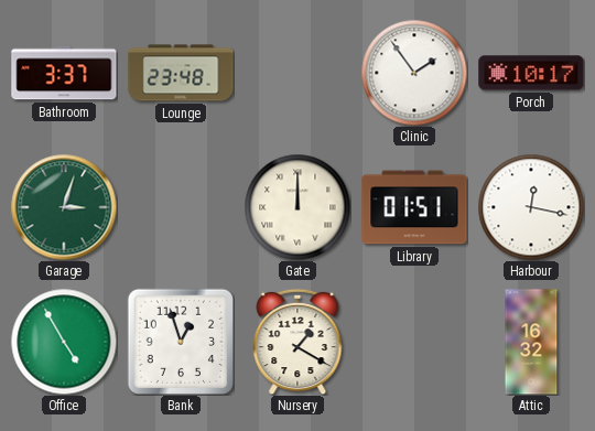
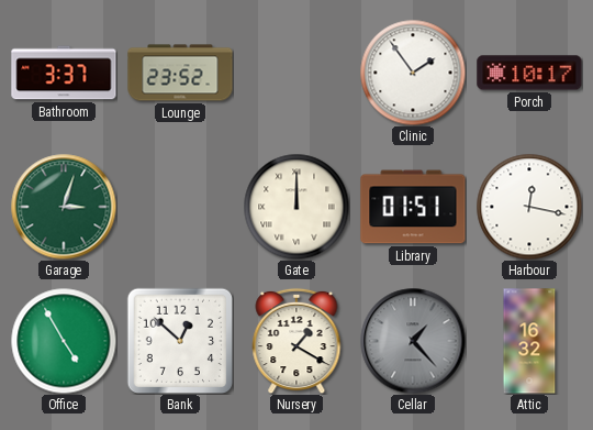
Lounge: 23:48 -> 23:52
Bank: 12:57 -> 12:52
Cellar: none -> 1:23
